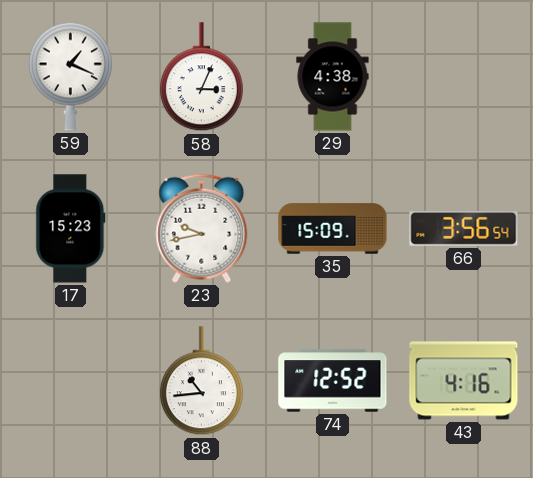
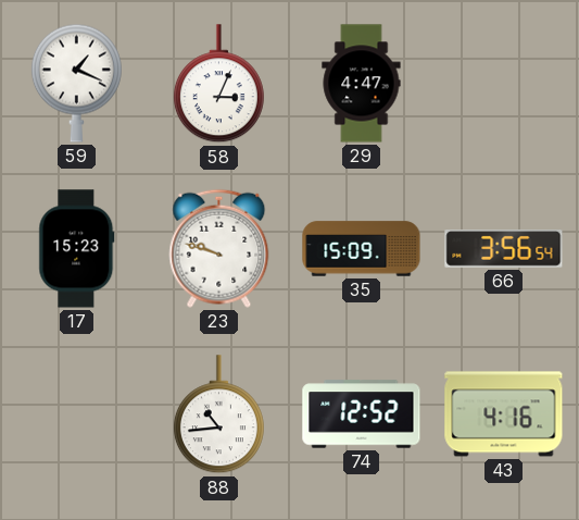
29: 4:38 -> 4:47
23: 9:43 -> 9:48
